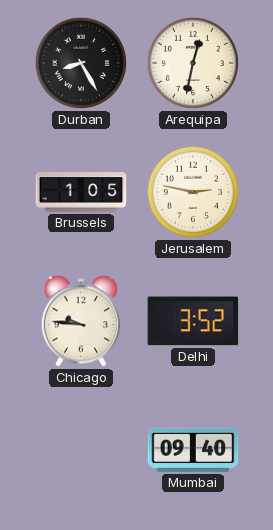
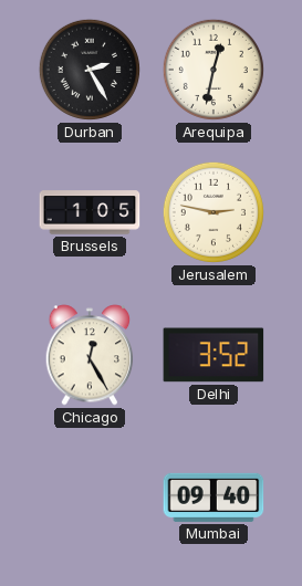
Durban: 8:25 -> 2:25
Chicago: 9:46 -> 12:25
